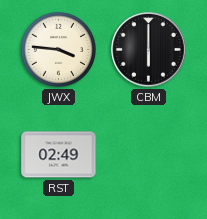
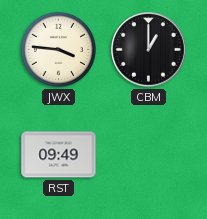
CBM: 6:00 -> 1:00
RST: 02:49 -> 09:49
